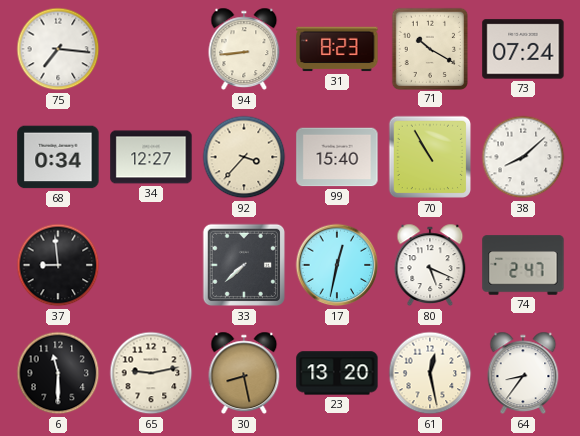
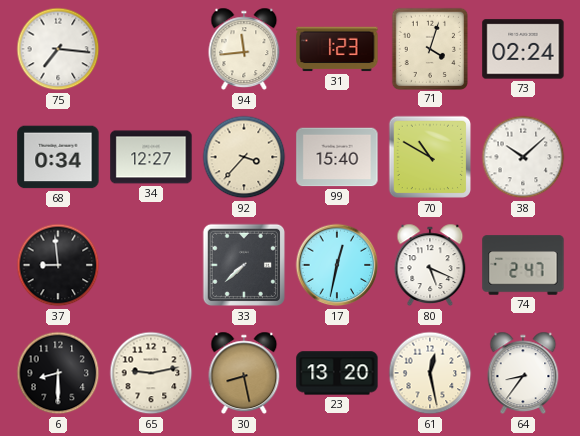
94: 8:44 -> 11:44
31: 8:23 -> 1:23
71: 10:20 -> 4:03
73: 07:24 -> 02:24
70: 10:55 -> 10:50
38: 8:08 -> 10:08
6: 11:30 -> 8:30
